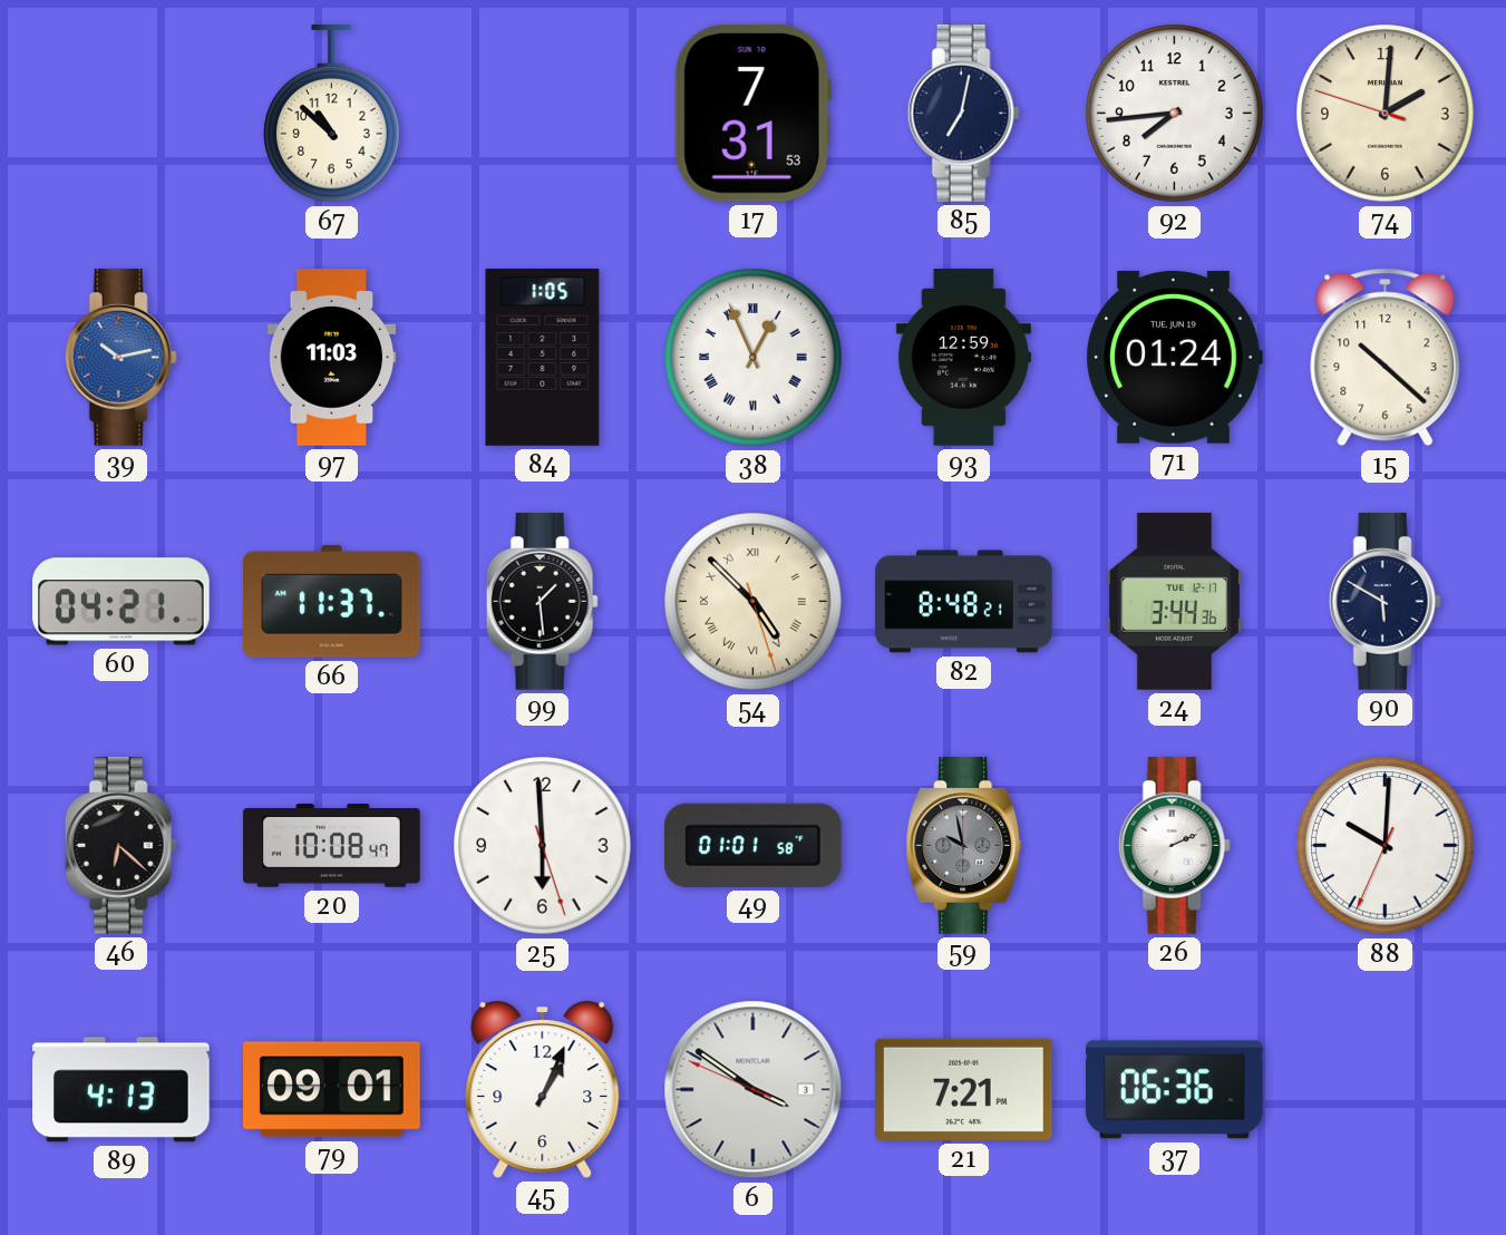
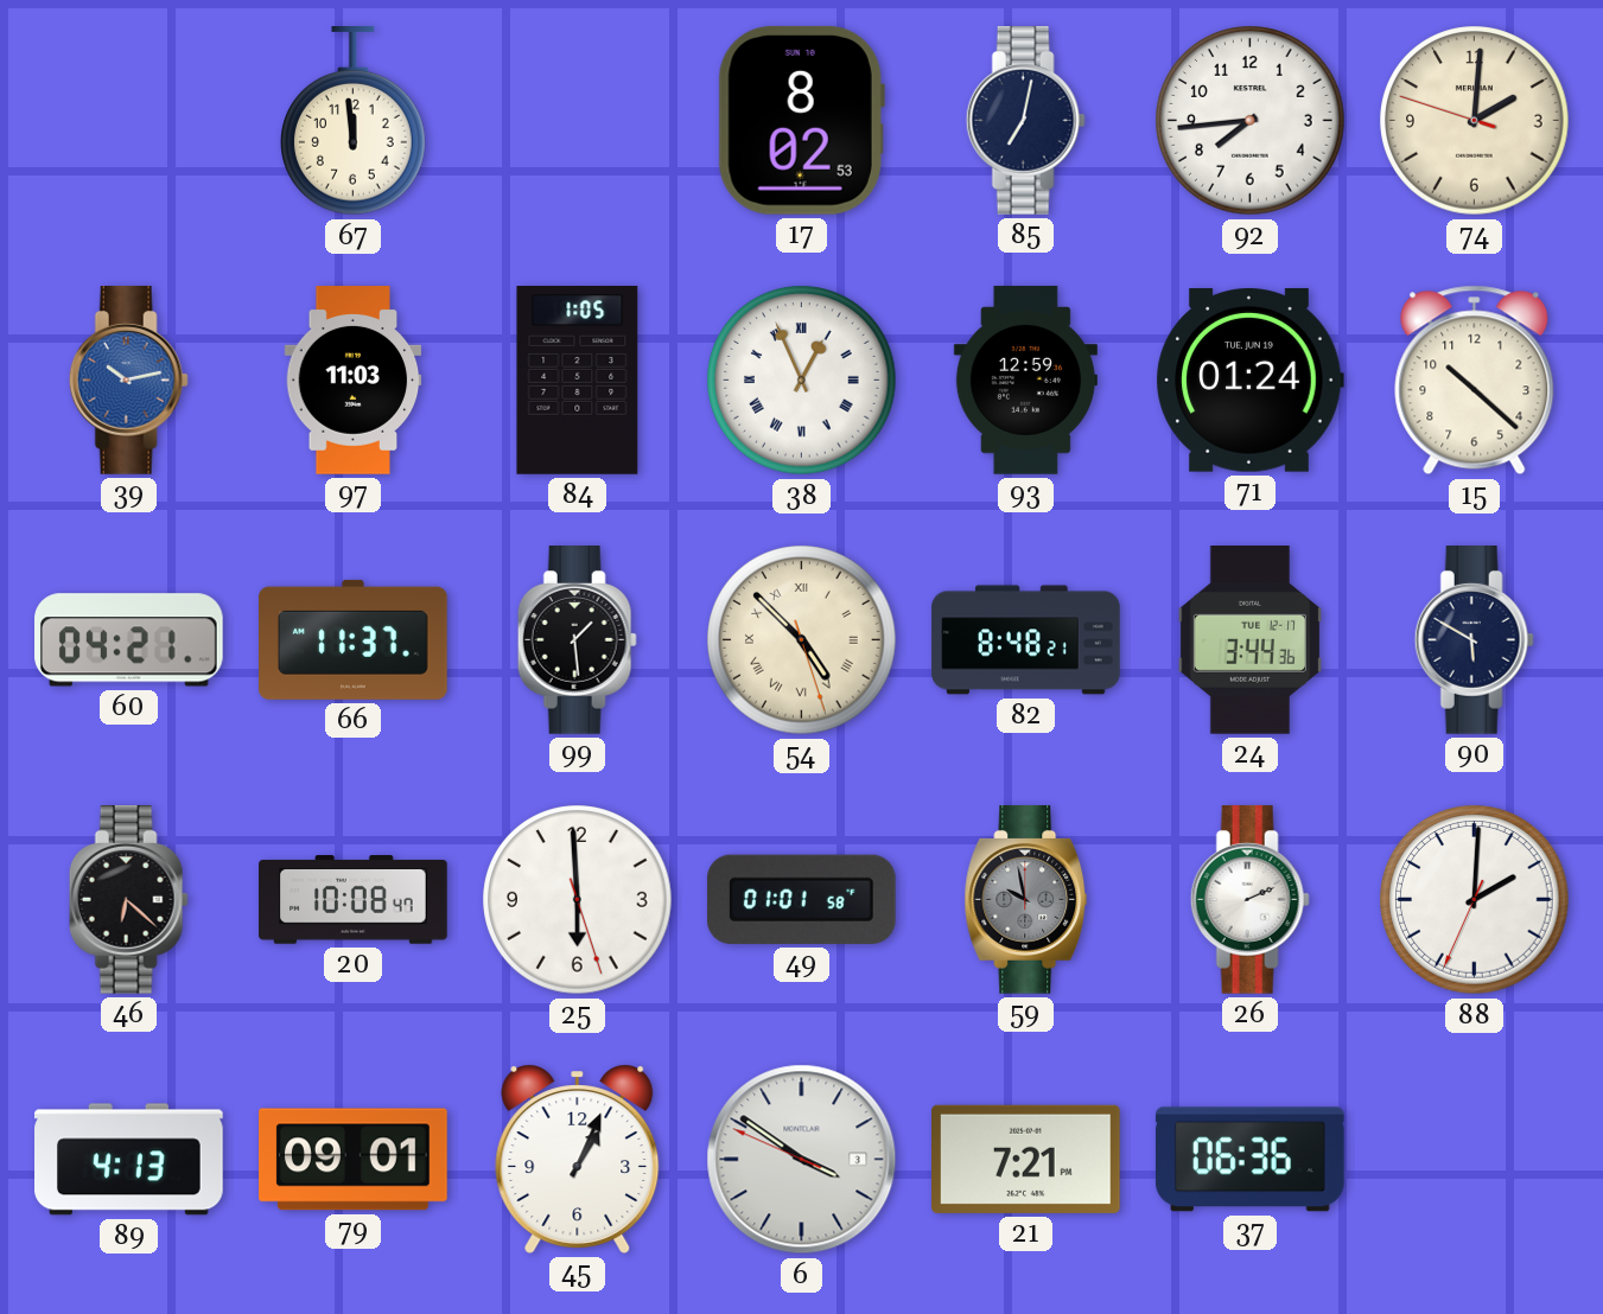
67: 10:52 -> 11:59
17: 7:31 -> 8:02
88: 10:00 -> 2:00
